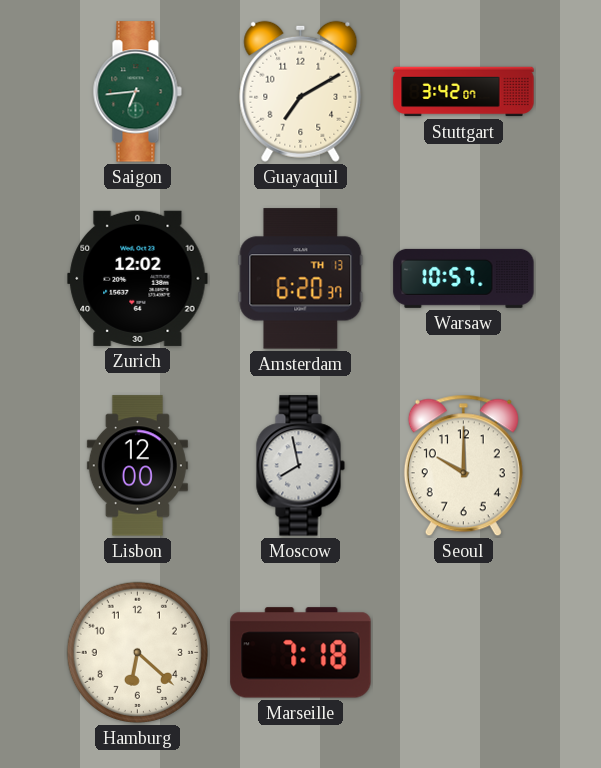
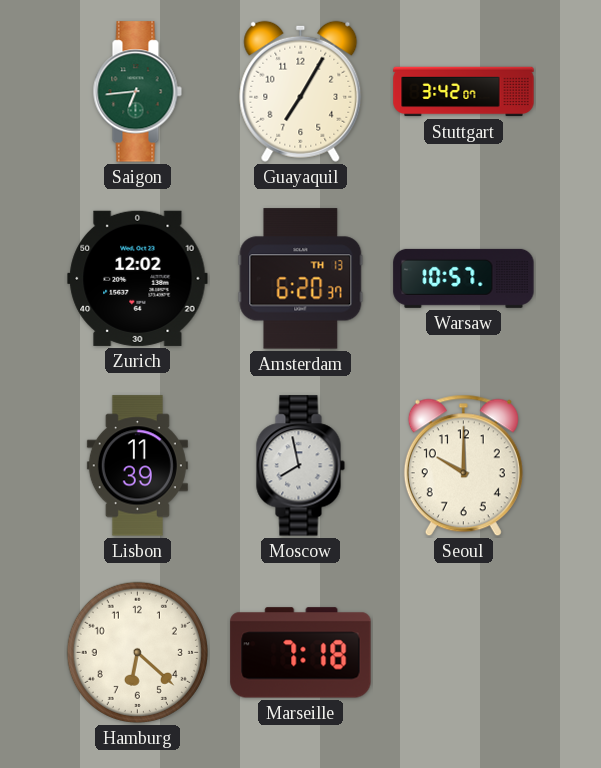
Guayaquil: 7:10 -> 7:05
Lisbon: 12:00 -> 11:39
